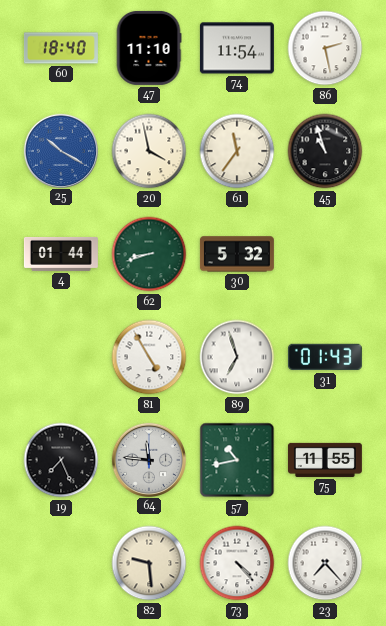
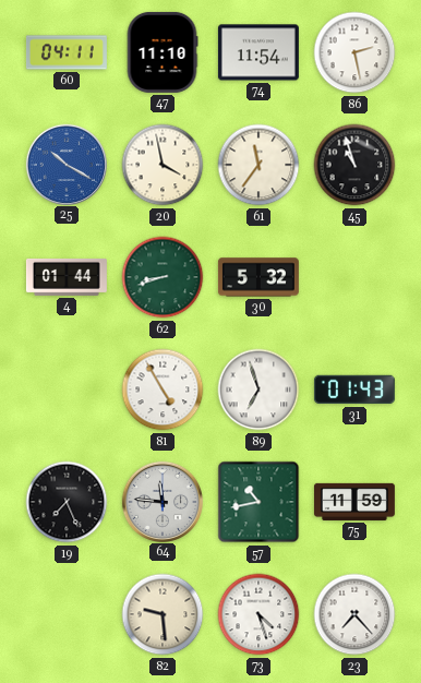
60: 18:40 -> 04:11
75: 11:55 -> 11:59
73: 4:23 -> 4:27
